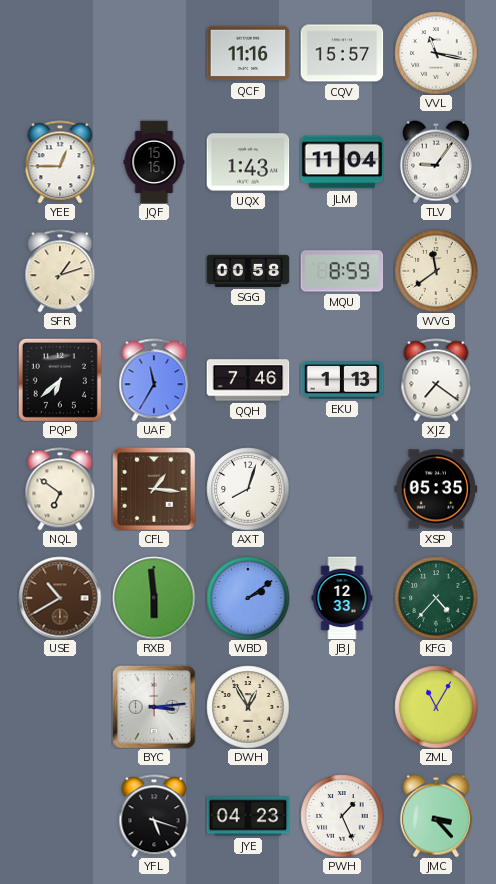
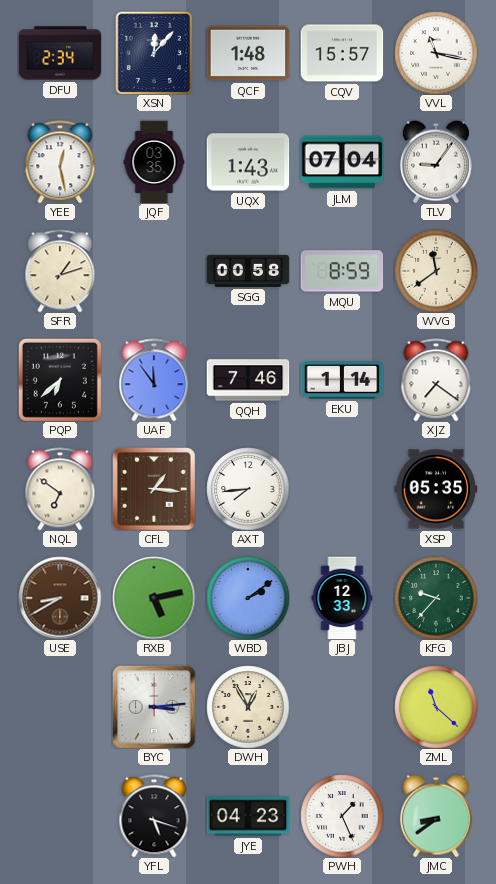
DFU: none -> 2:34
XSN: none -> 12:07
QCF: 11:16 -> 1:48
YEE: 12:45 -> 12:28
JQF: 15:15 -> 03:35
JLM: 11:04 -> 07:04
UAF: 11:35 -> 11:54
EKU: 1:13 -> 1:14
AXT: 8:03 -> 7:44
USE: 10:40 -> 8:40
RXB: 5:59 -> 5:13
KFG: 4:37 -> 9:37
ZML: 11:05 -> 11:22
JMC: 3:23 -> 8:39
